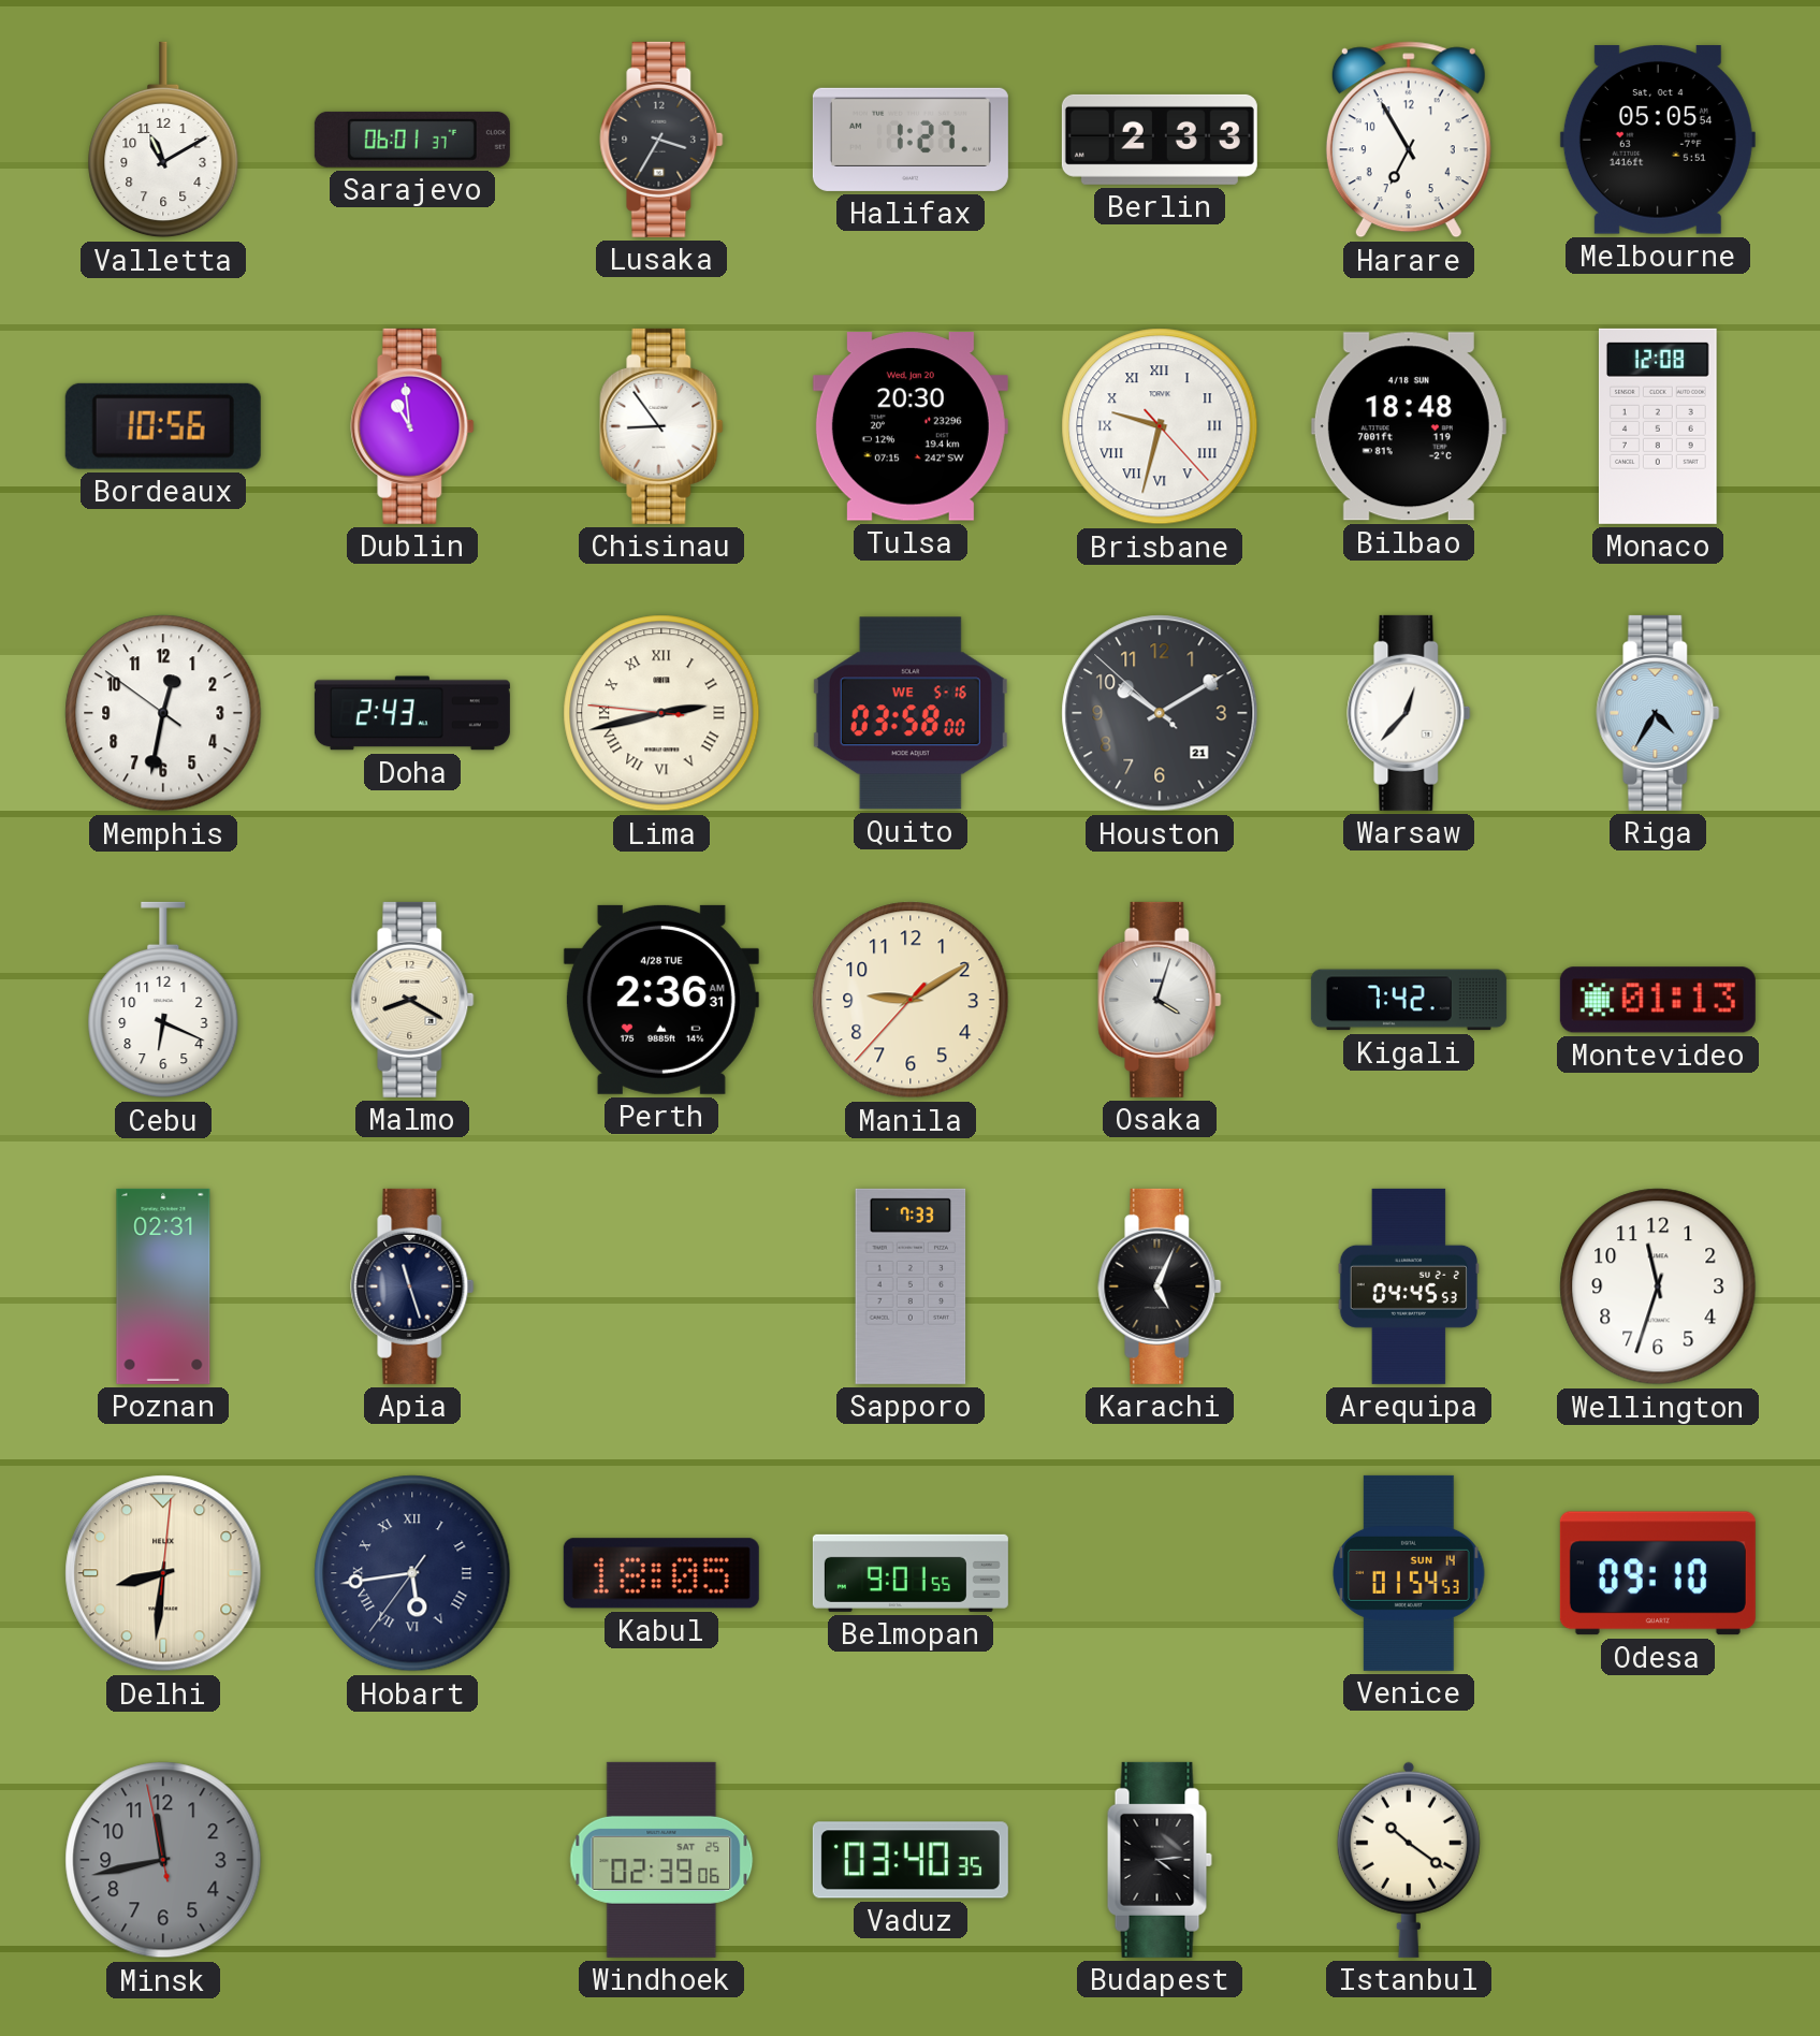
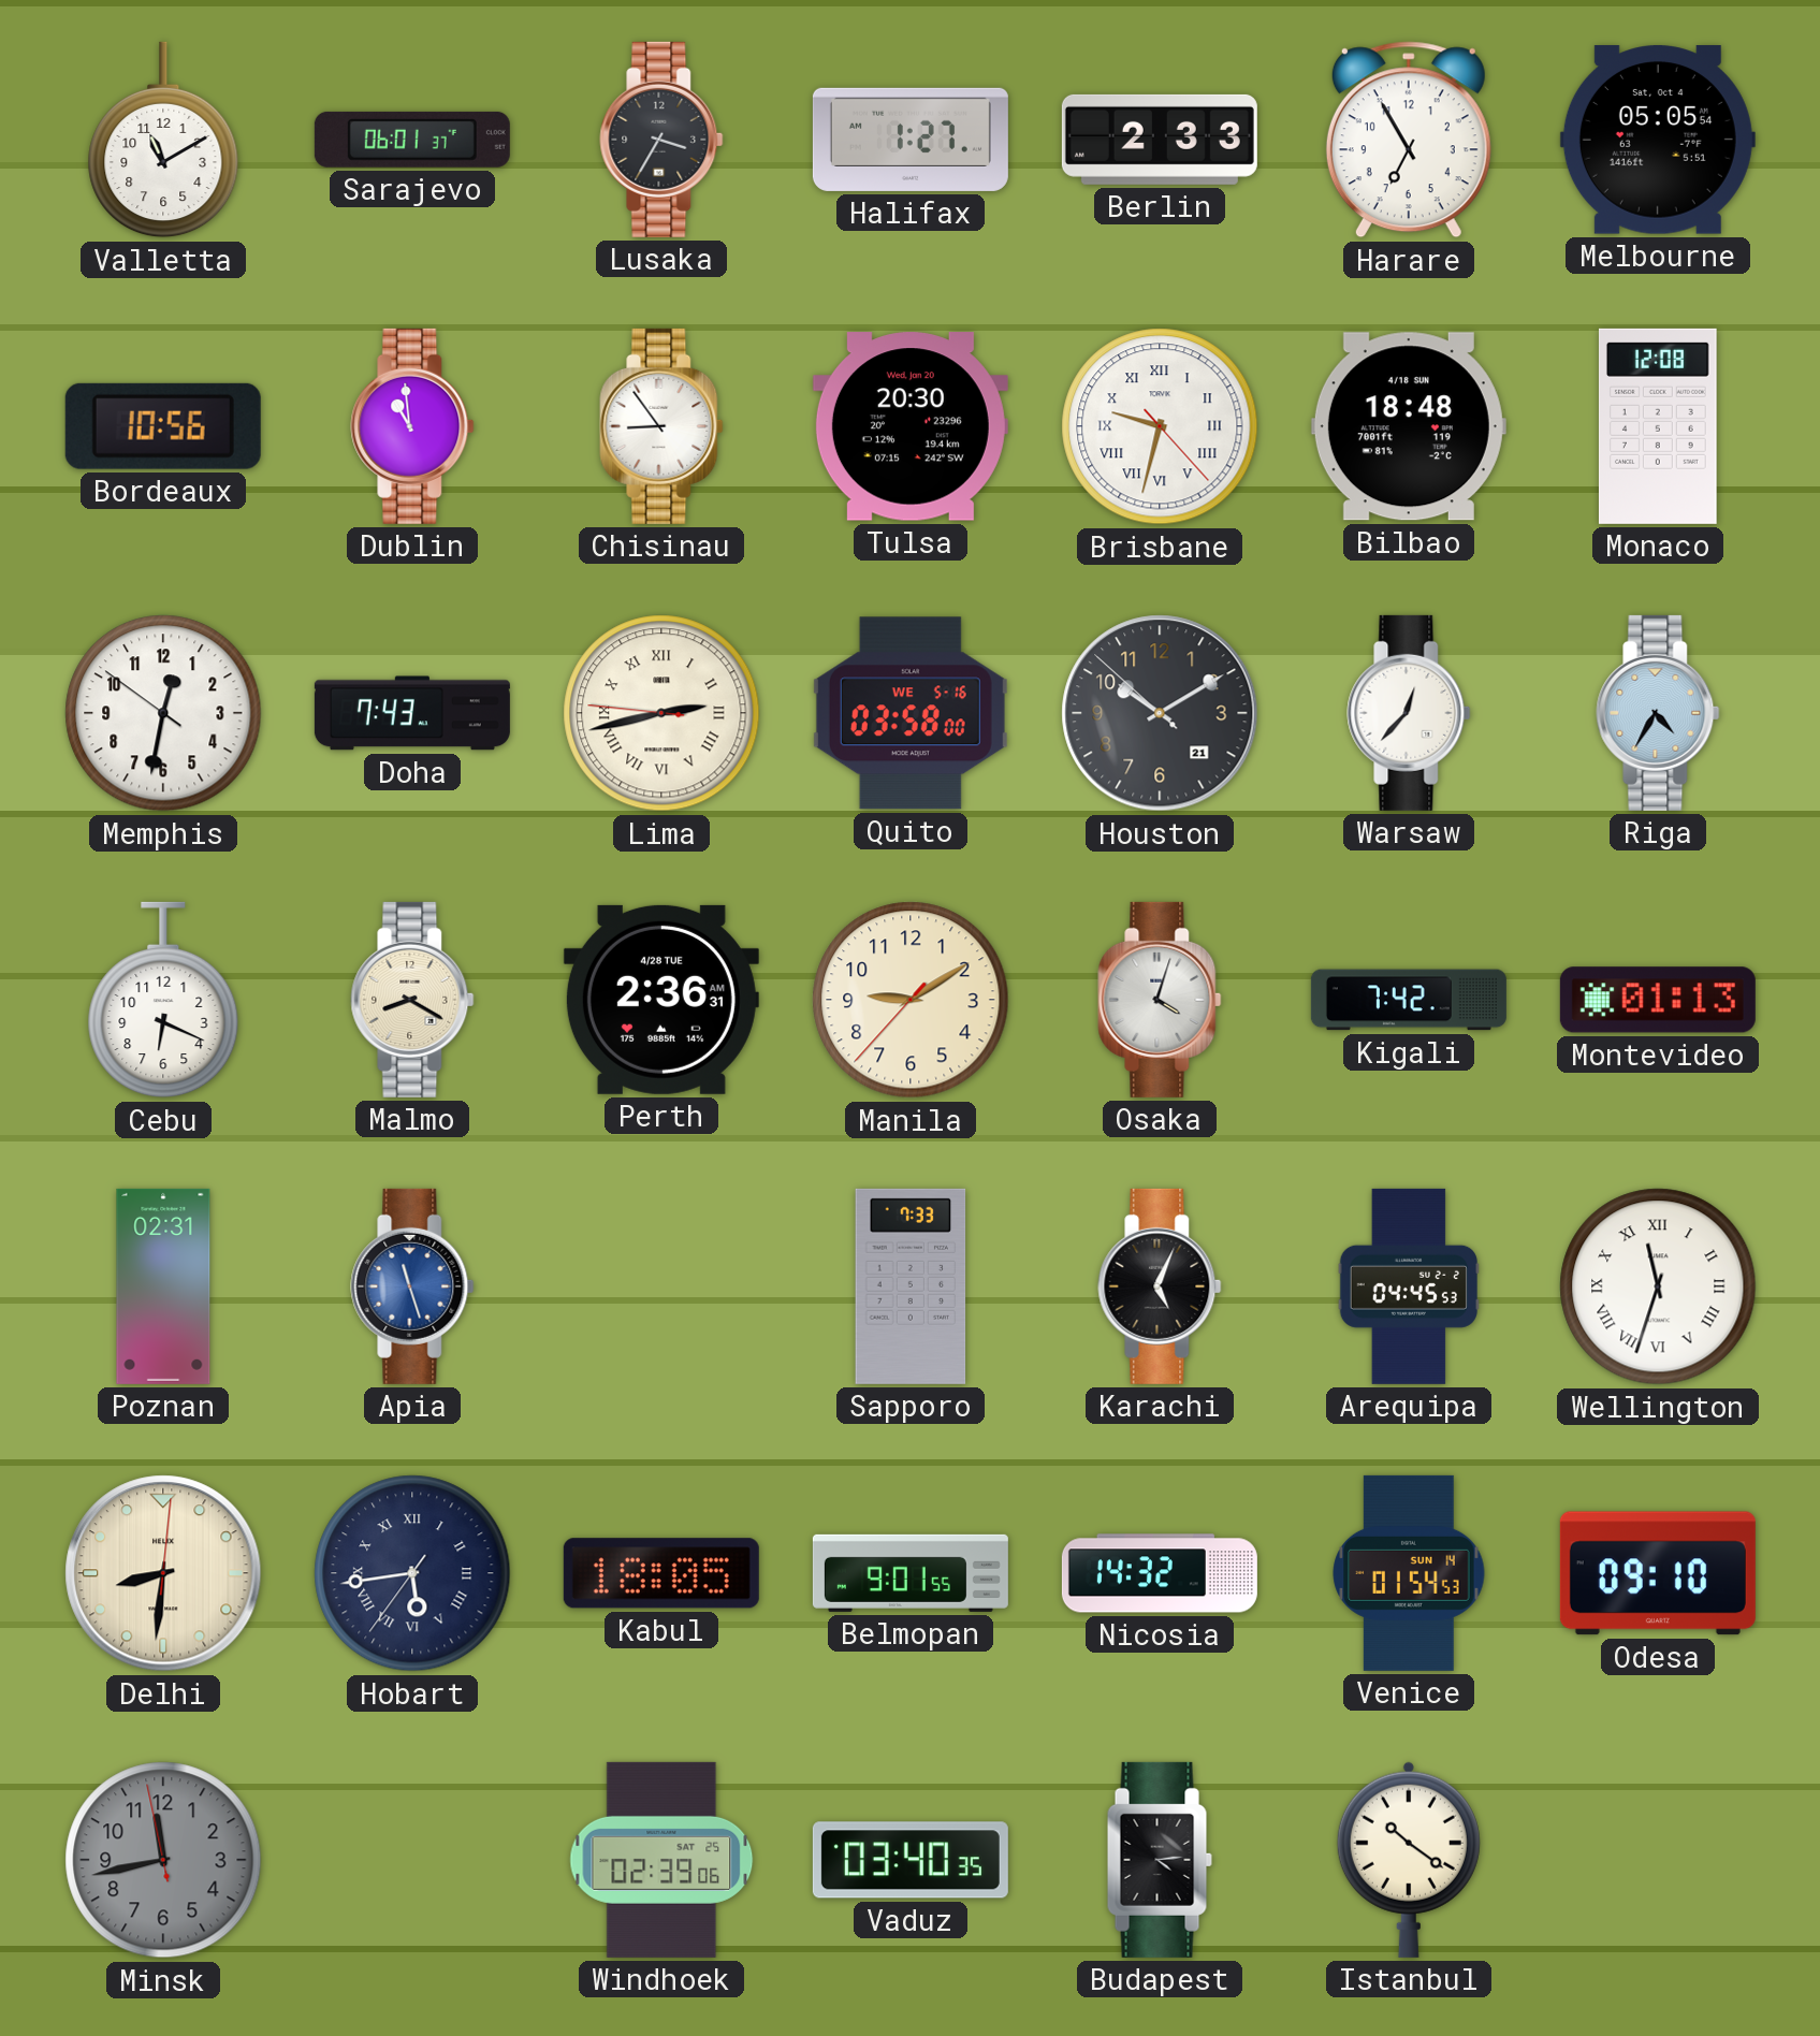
Doha: 2:43 -> 7:43
Apia dial: navy -> blue
Wellington numerals: Arabic -> Roman
Nicosia: none -> 14:32
